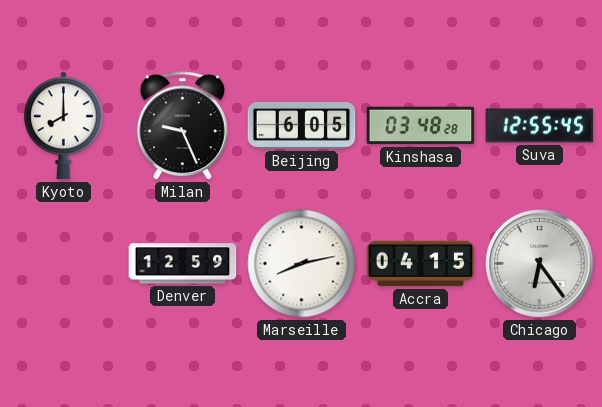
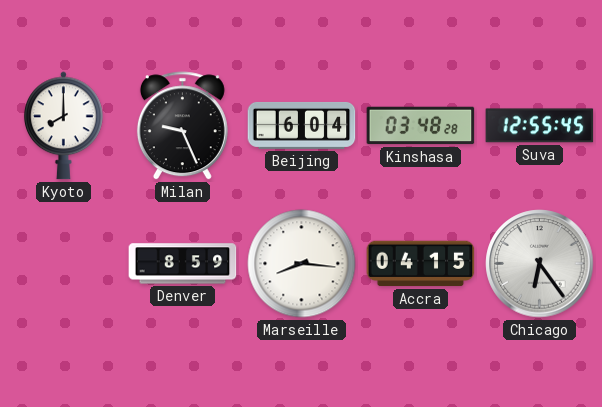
Beijing: 6:05 -> 6:04
Denver: 12:59 -> 8:59
Marseille: 8:13 -> 8:16
